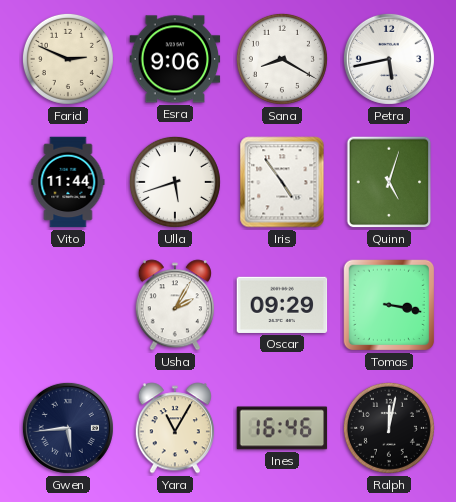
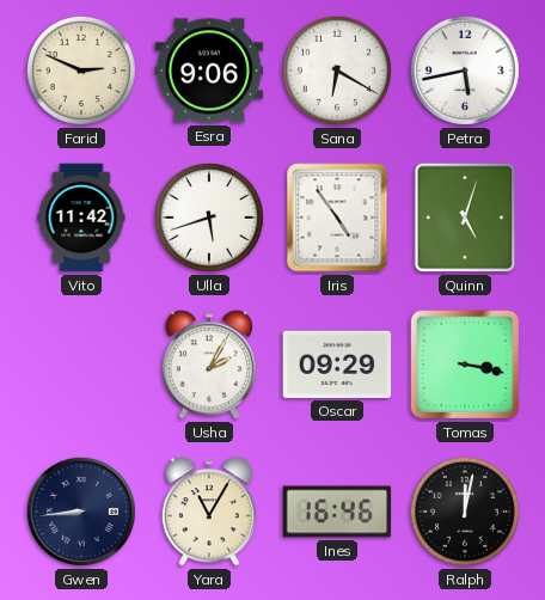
Sana: 8:20 -> 6:20
Vito: 11:44 -> 11:42
Gwen: 5:44 -> 8:44
